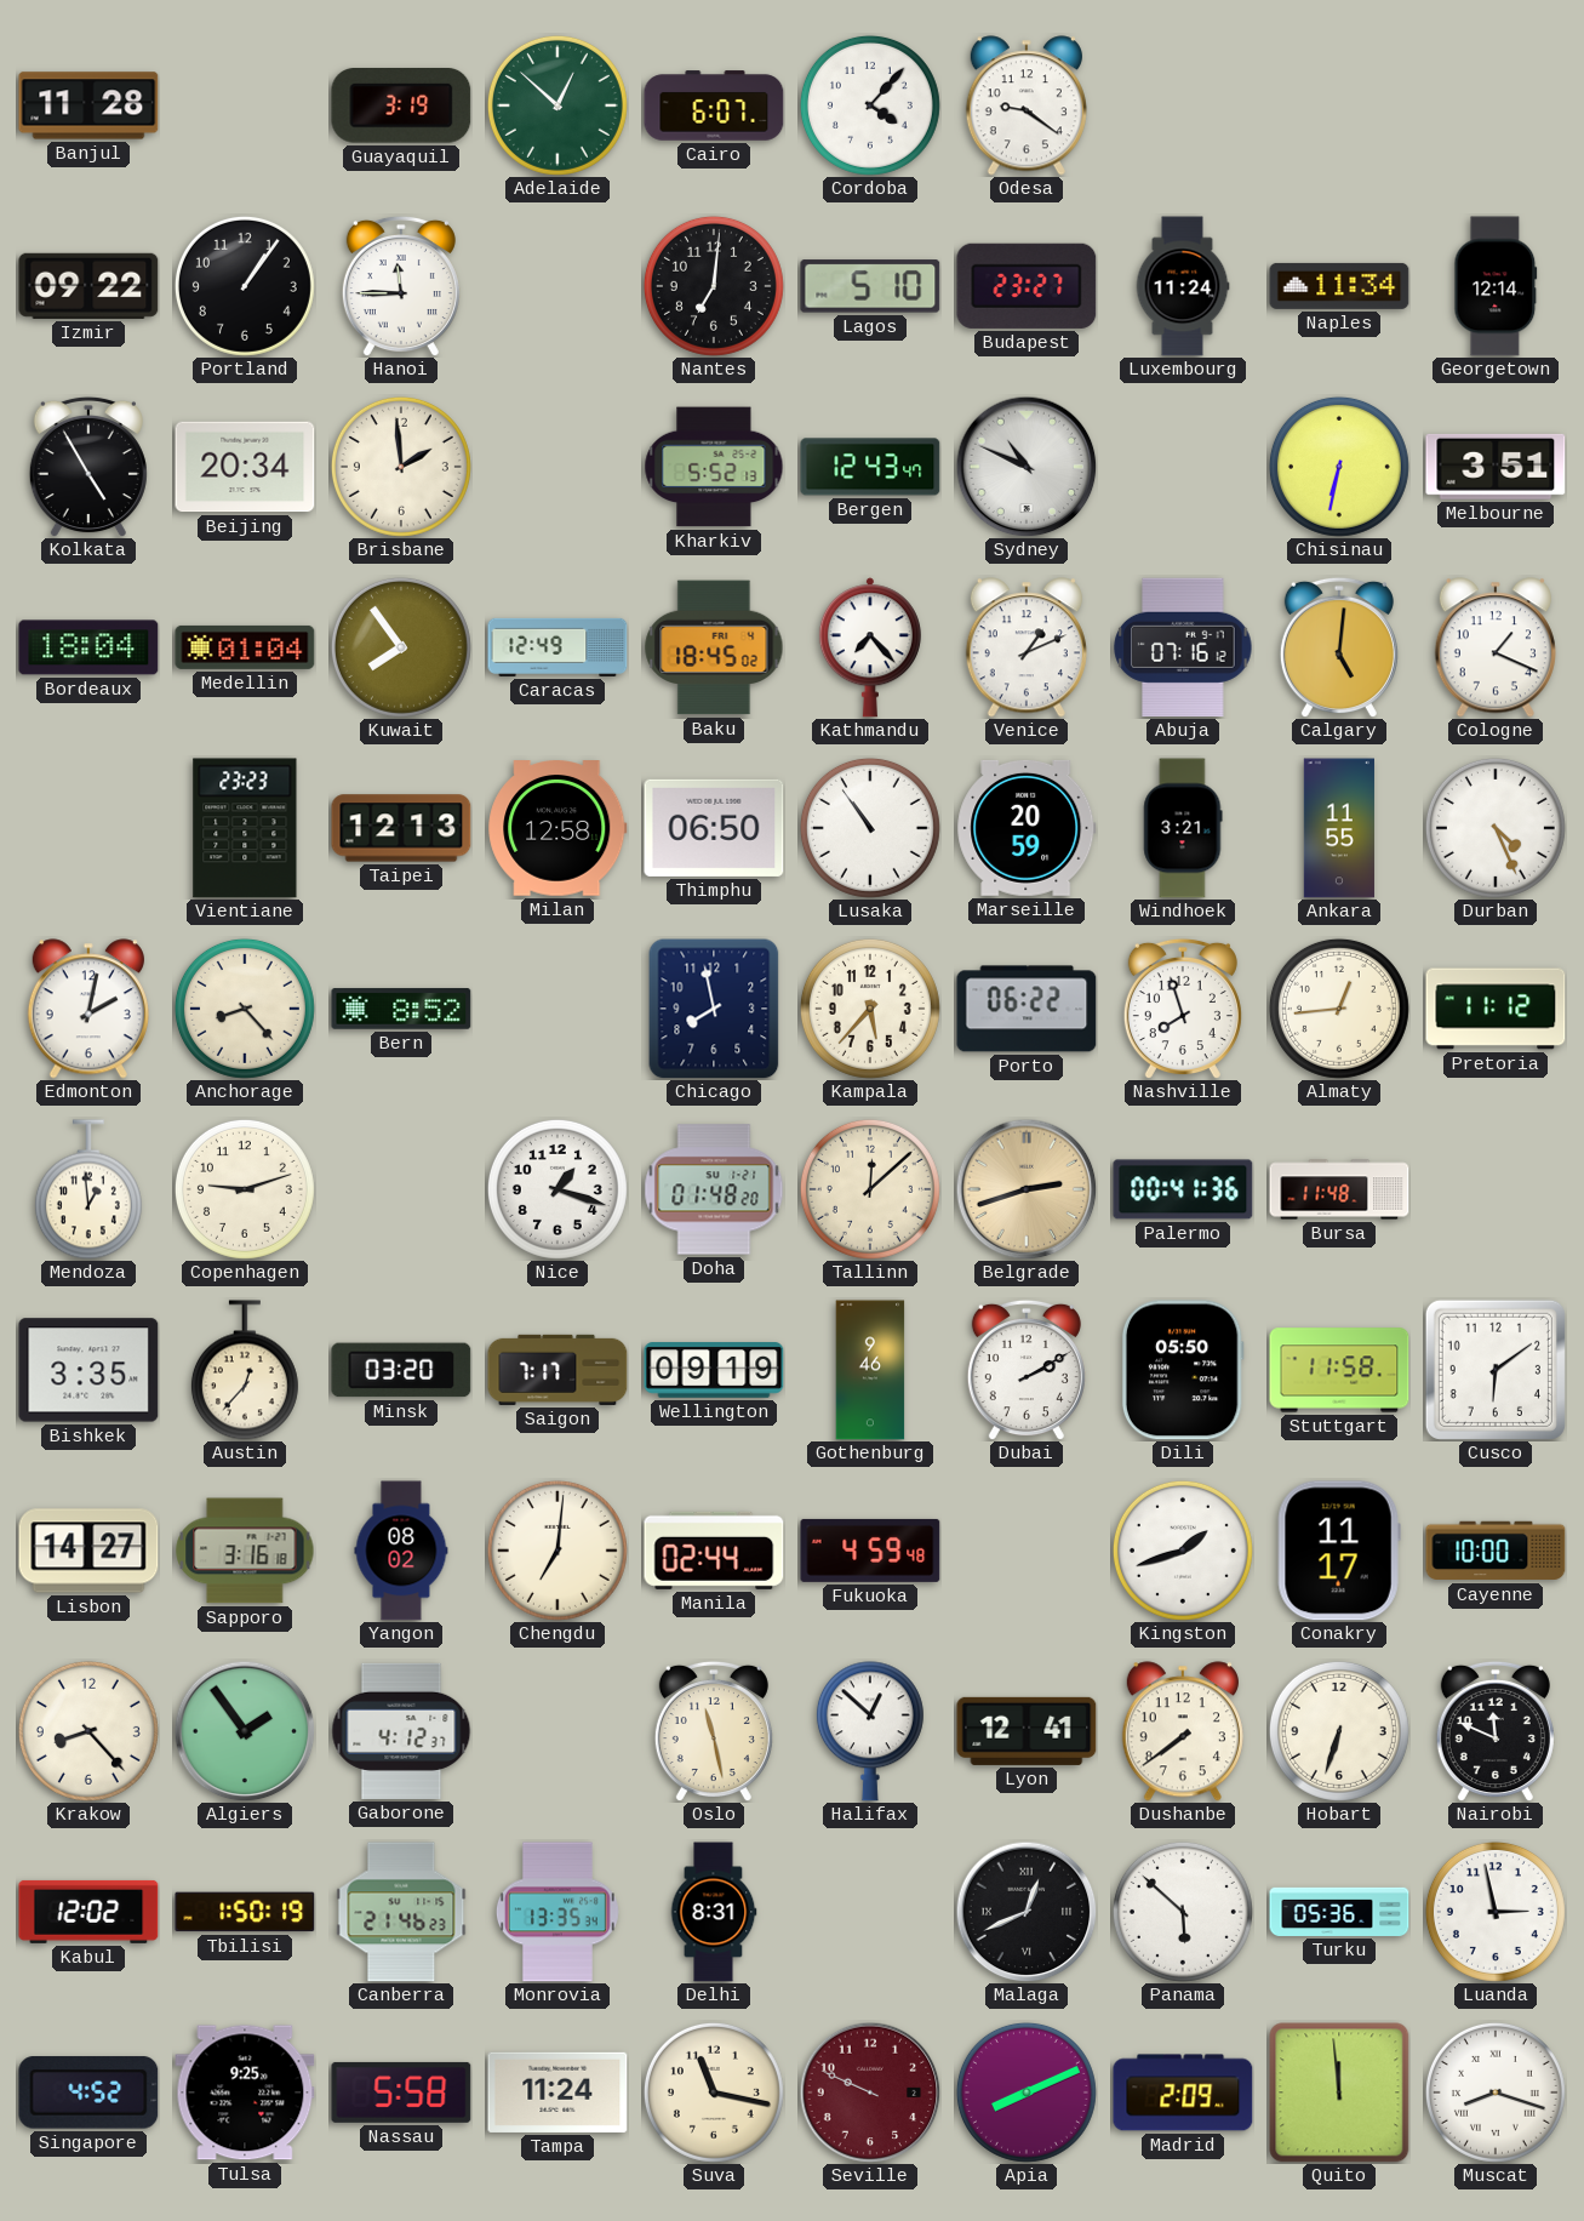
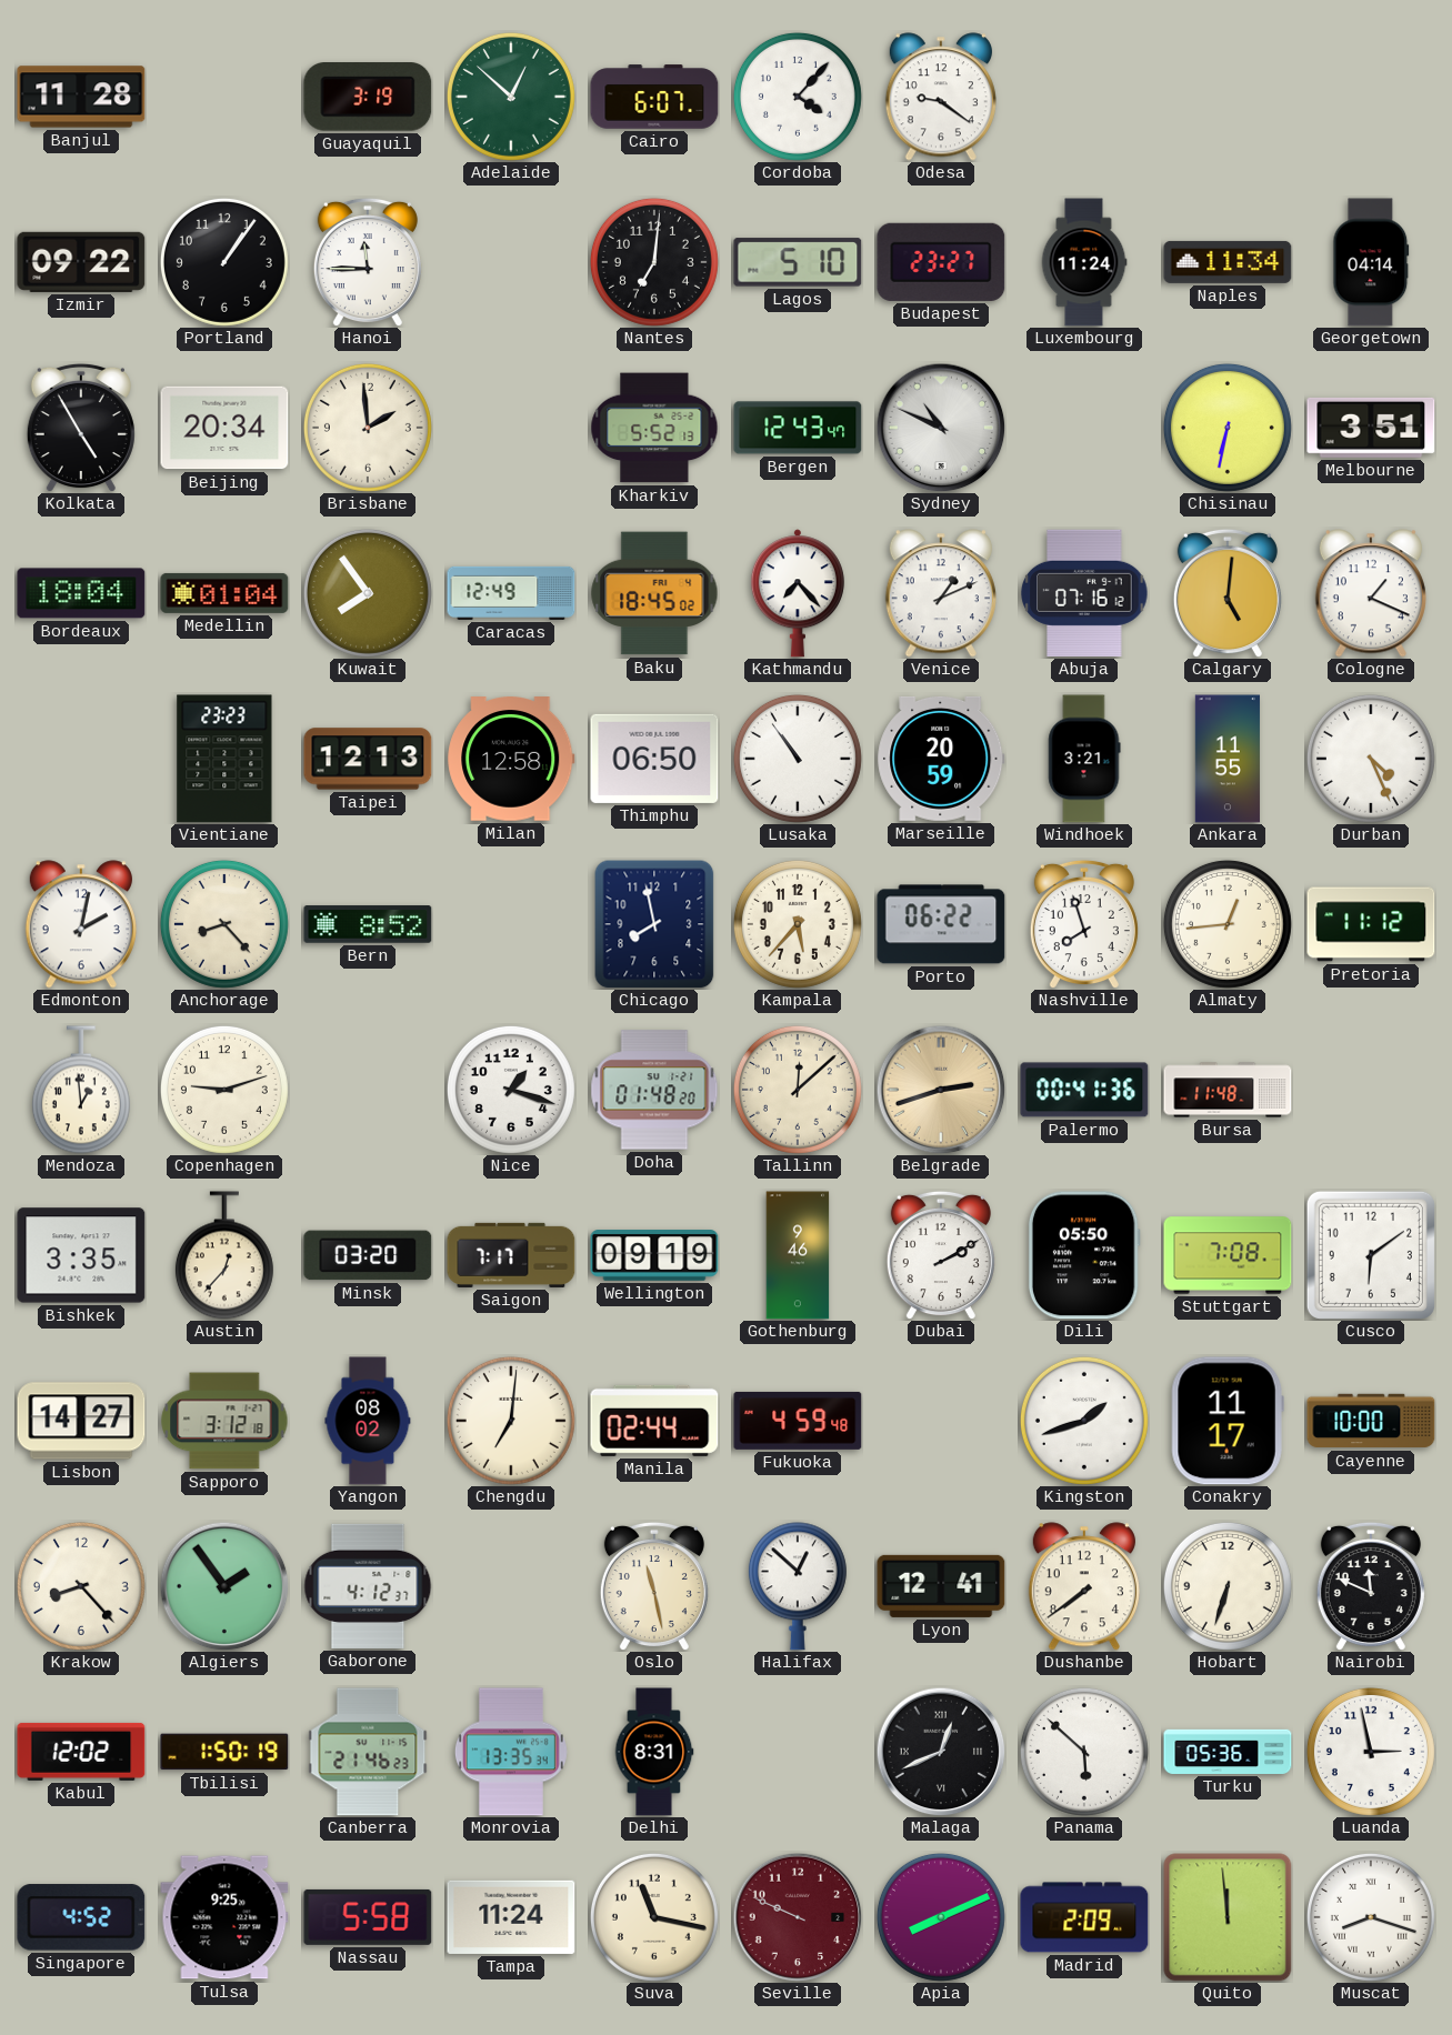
Georgetown: 12:14 -> 04:14
Stuttgart: 11:58 -> 7:08
Sapporo: 3:16 -> 3:12
